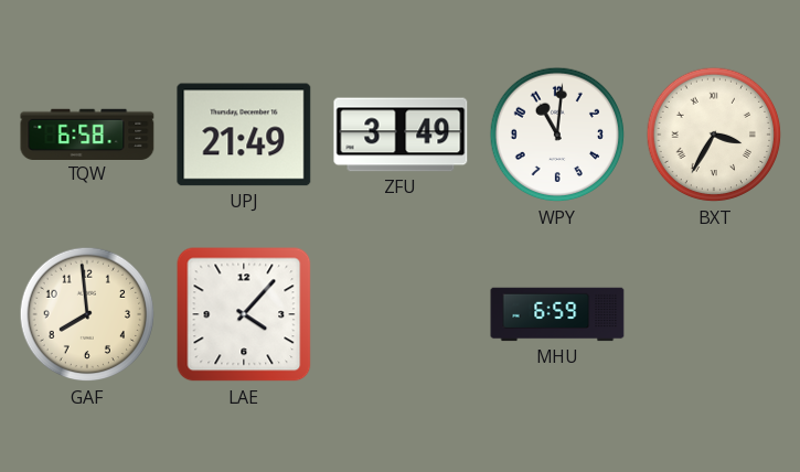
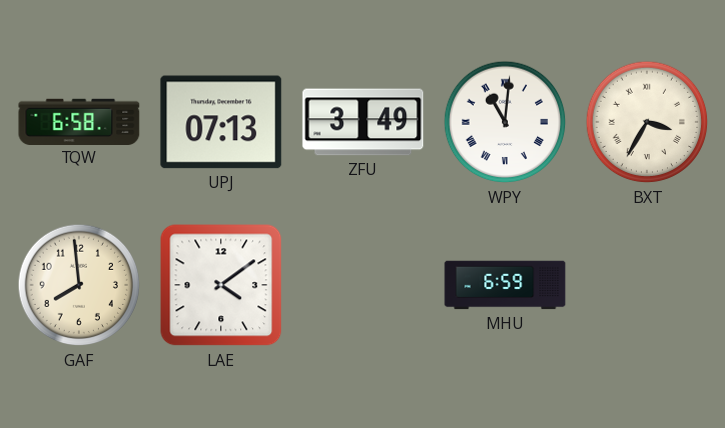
UPJ: 21:49 -> 07:13
WPY numerals: Arabic -> Roman
LAE: 4:07 -> 4:09
